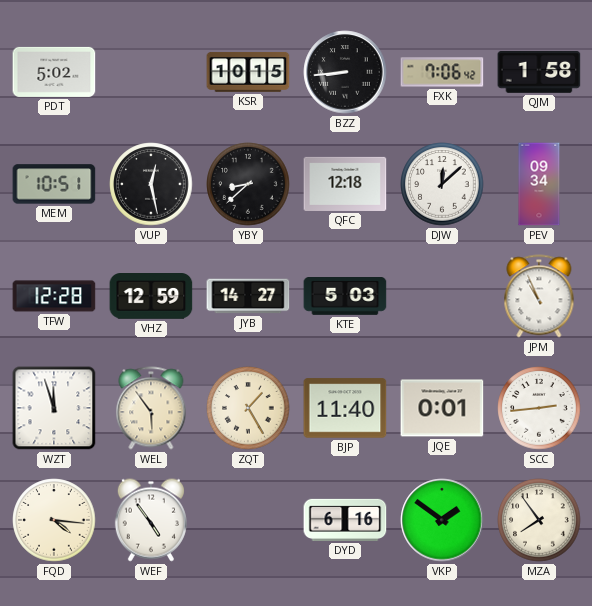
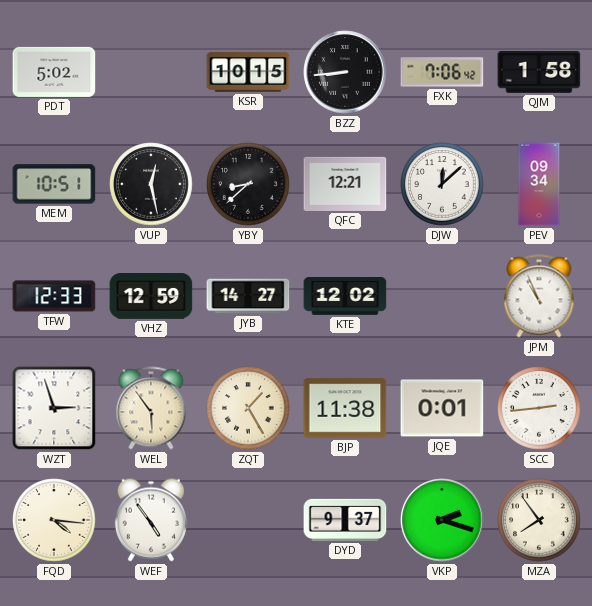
QFC: 12:18 -> 12:21
TFW: 12:28 -> 12:33
KTE: 5:03 -> 12:02
WZT: 11:57 -> 2:57
BJP: 11:40 -> 11:38
DYD: 6:16 -> 9:37
VKP: 1:51 -> 2:18
